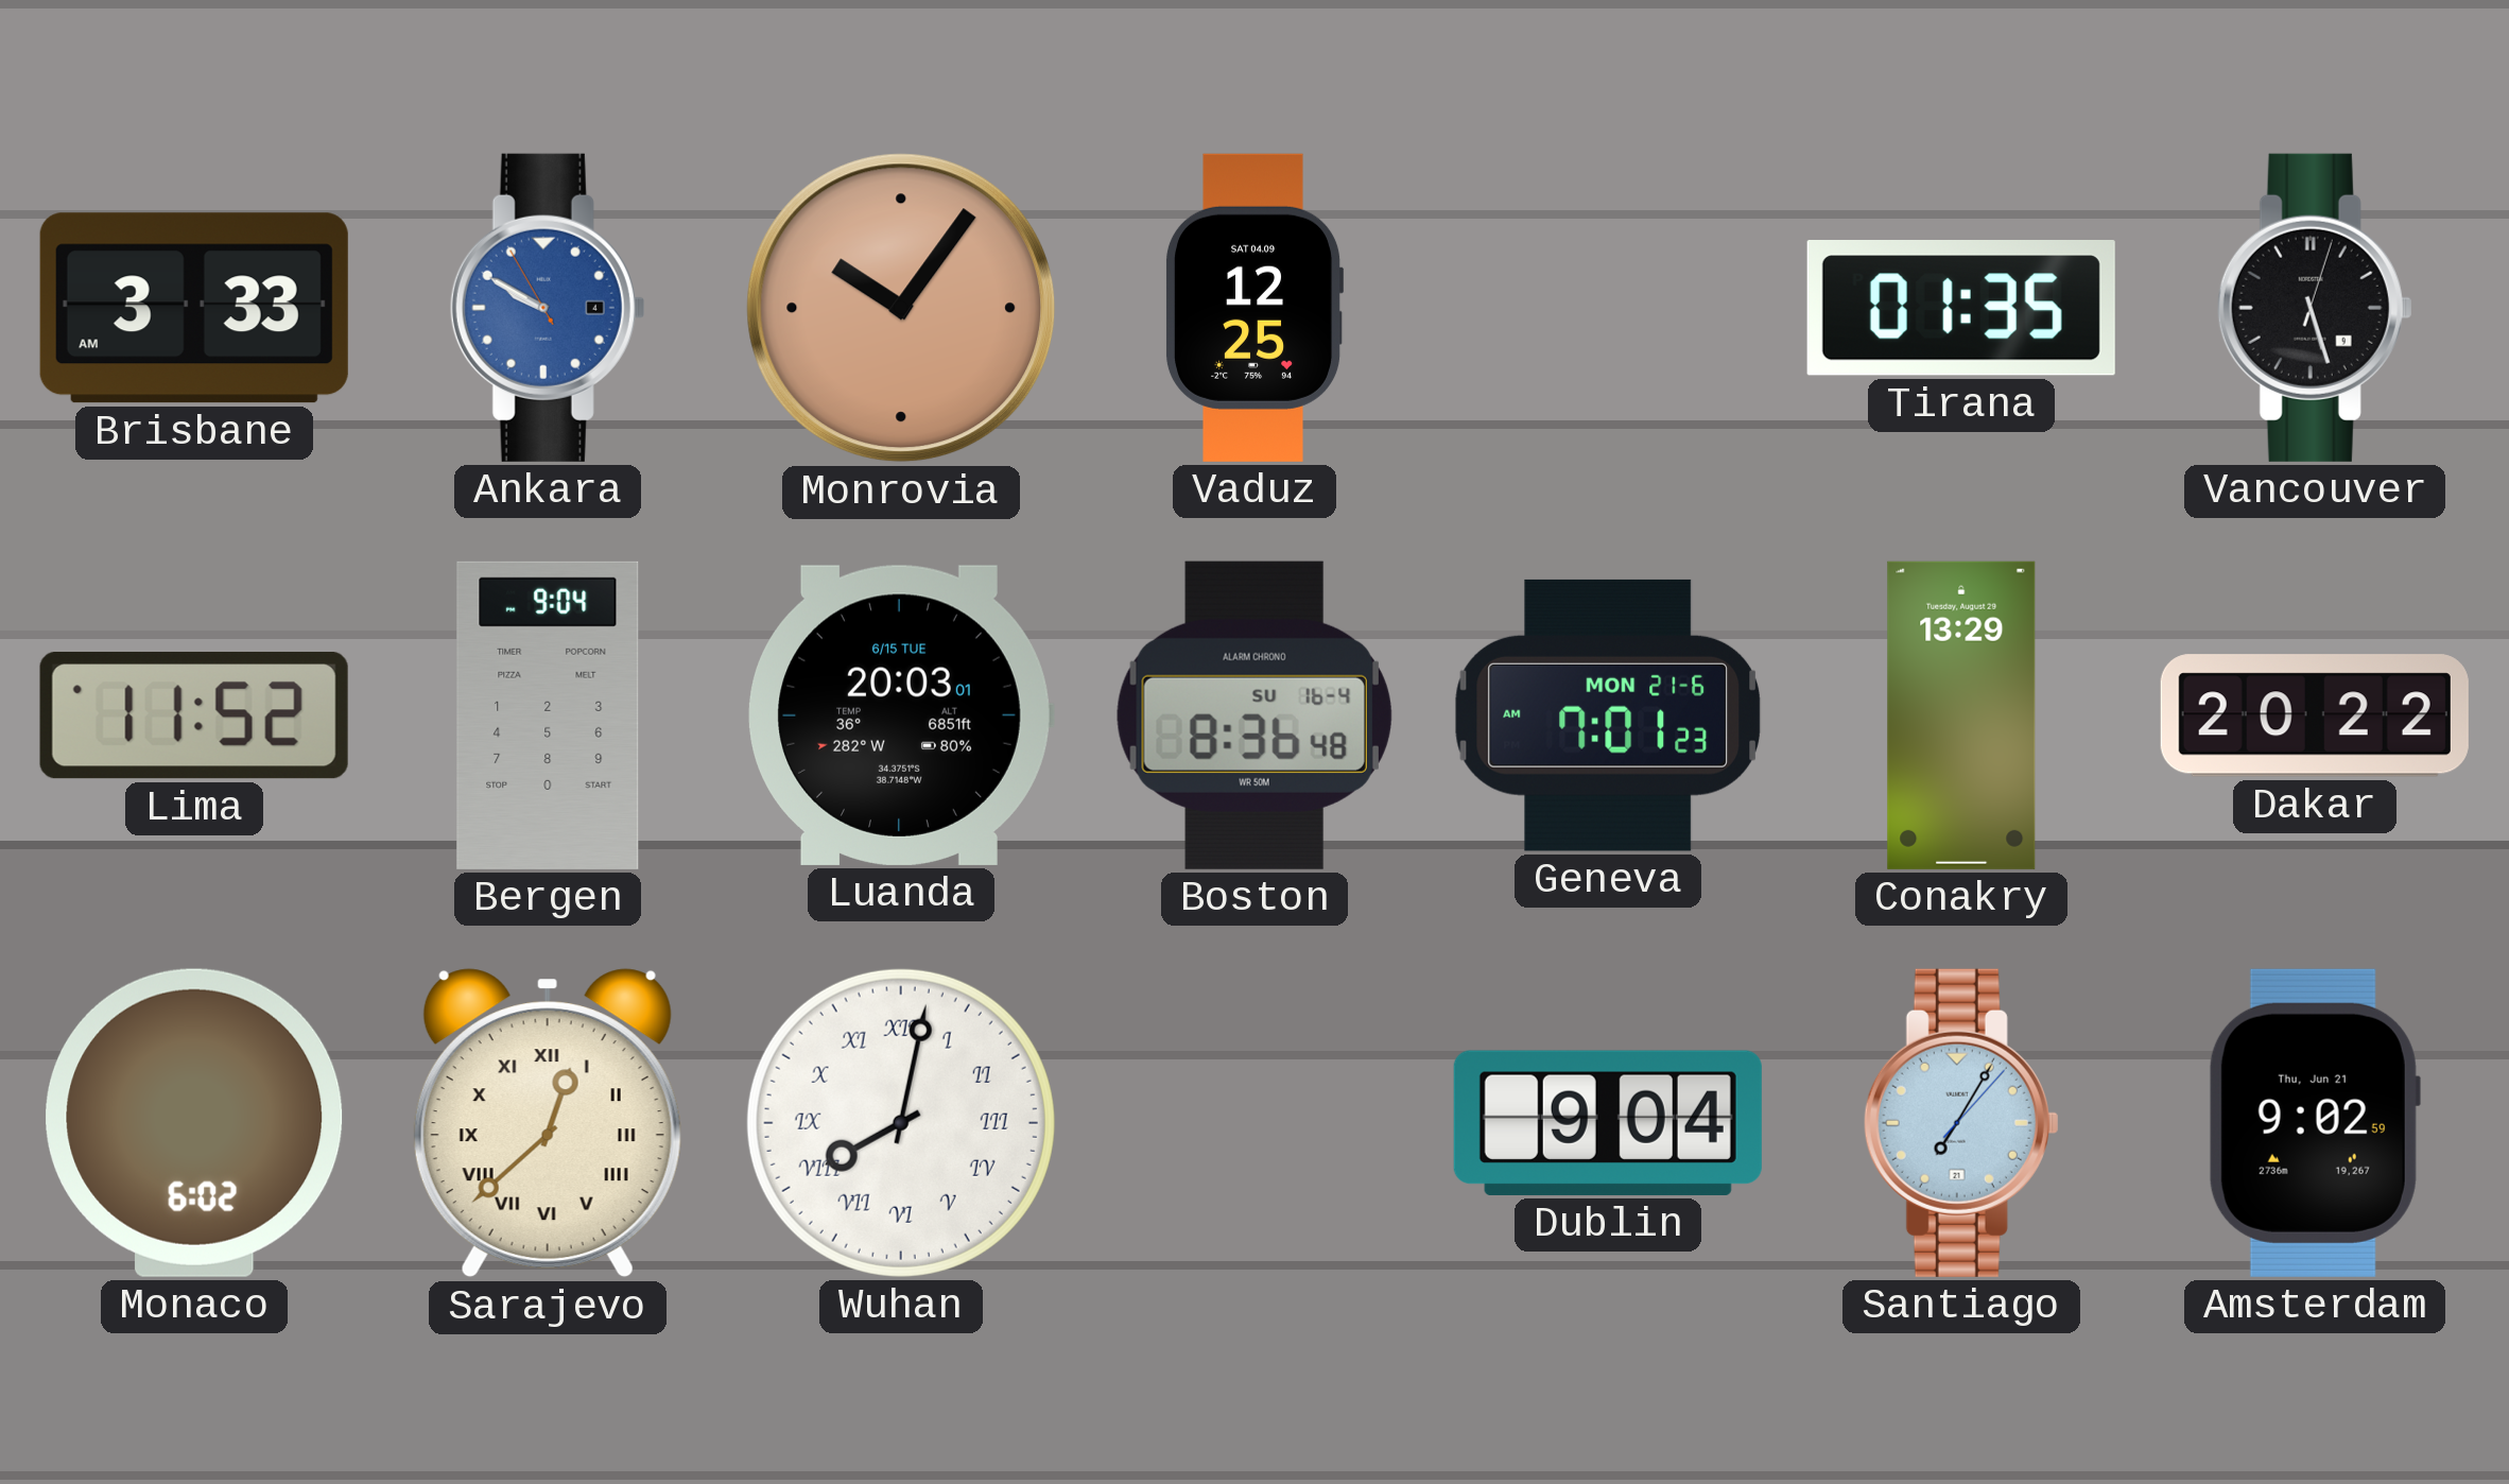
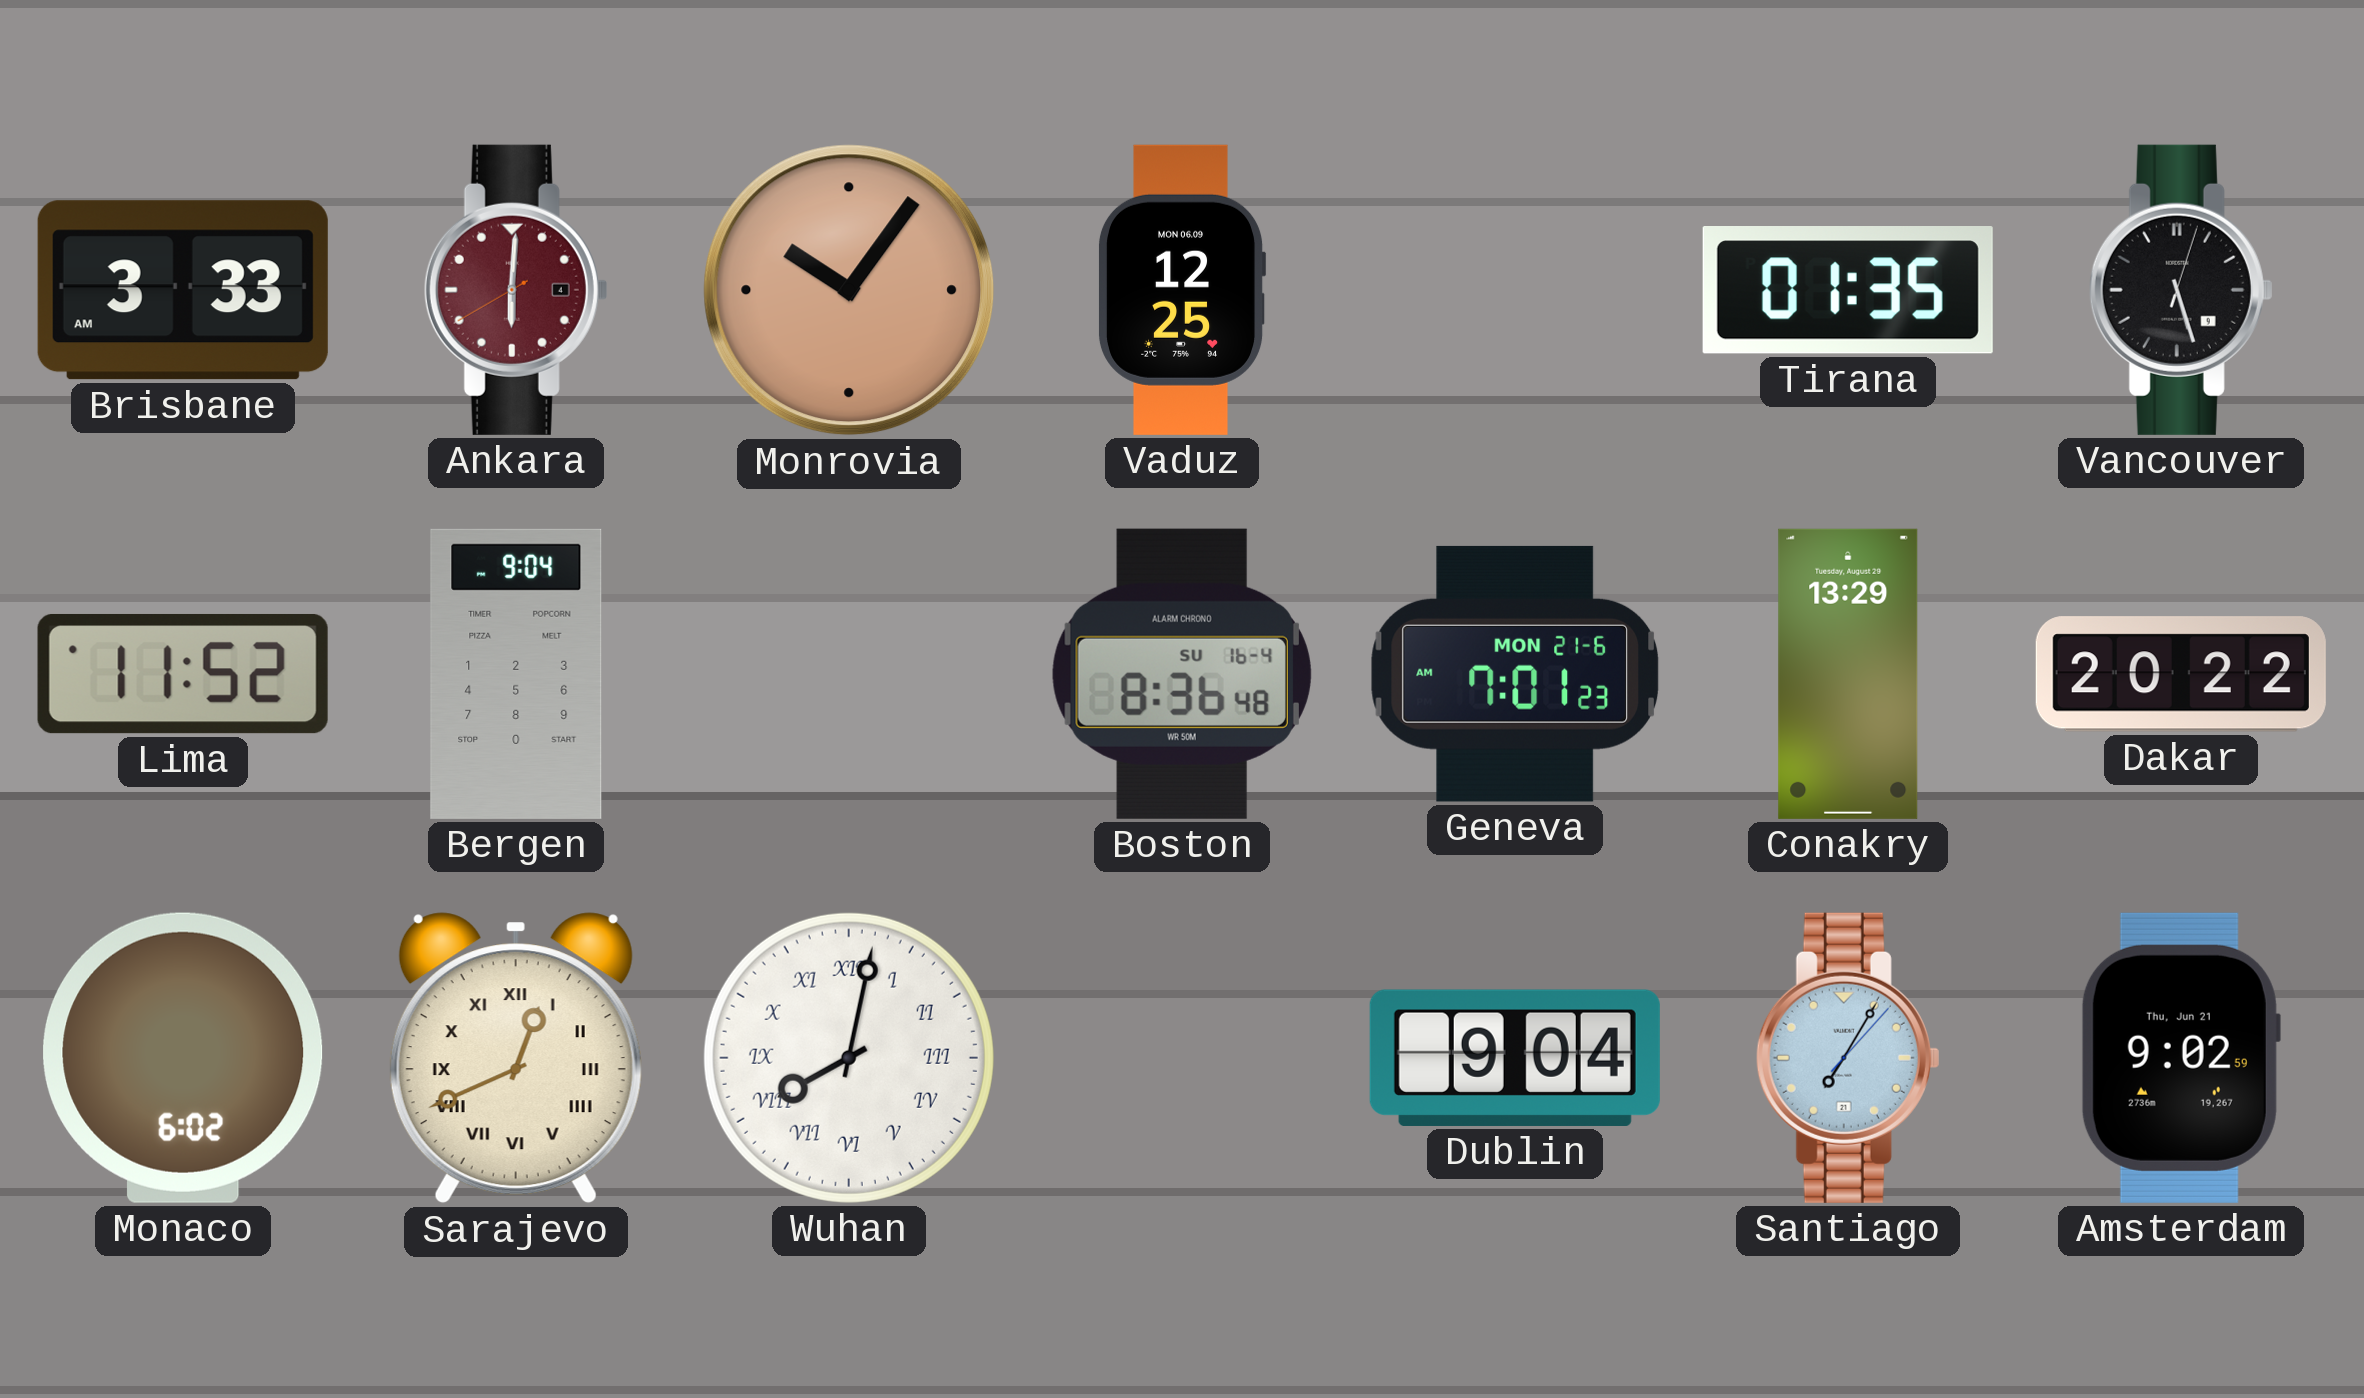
Ankara: 9:49 -> 6:00
Ankara dial: blue -> burgundy
Vaduz date: SAT 04.09 -> MON 06.09
Luanda: 20:03 -> none
Sarajevo: 12:38 -> 12:41
